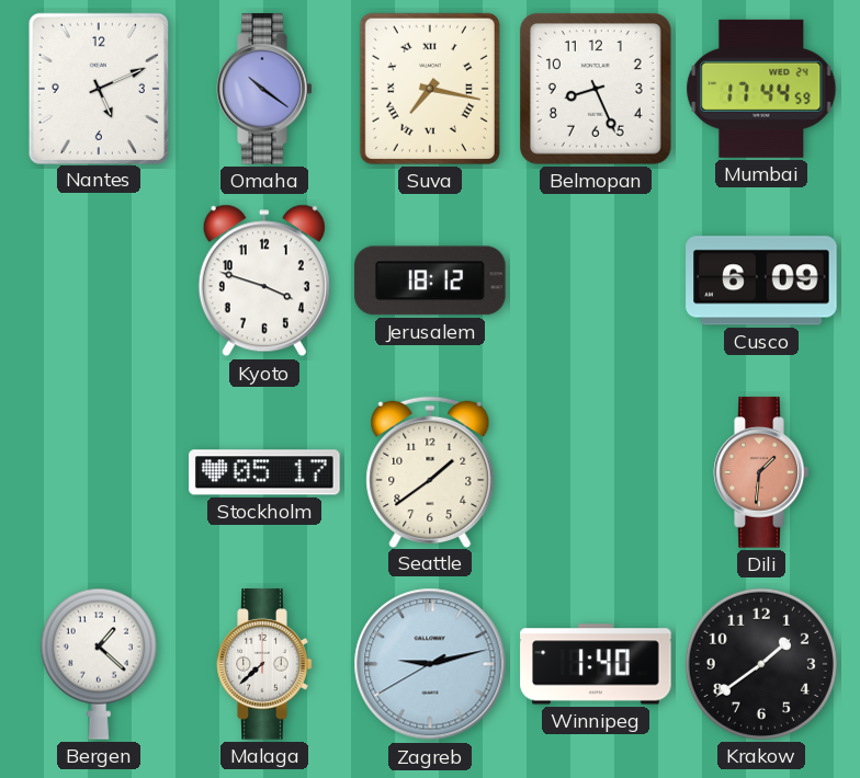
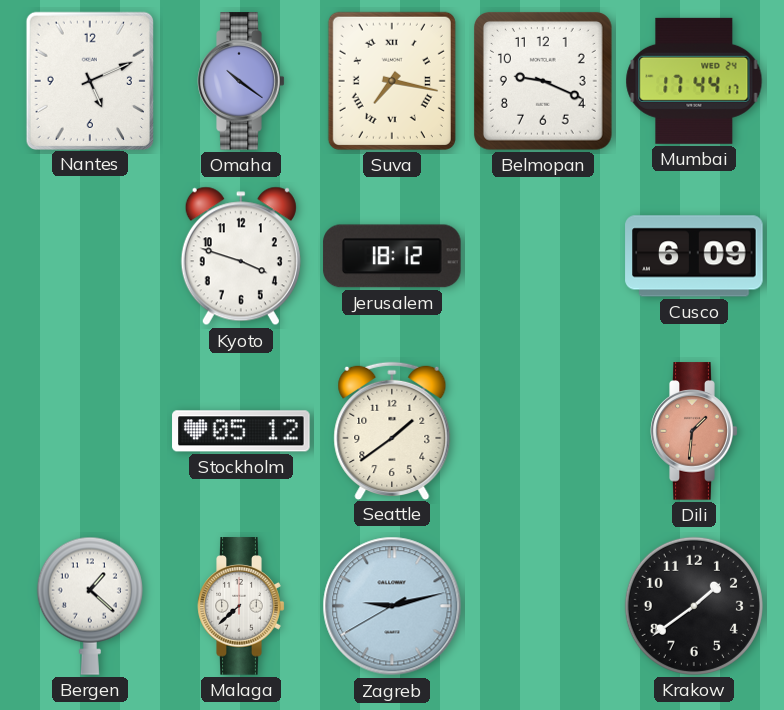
Belmopan: 8:26 -> 9:19
Mumbai: 17:44:59 -> 17:44:17
Stockholm: 05:17 -> 05:12
Winnipeg: 1:40 -> none
